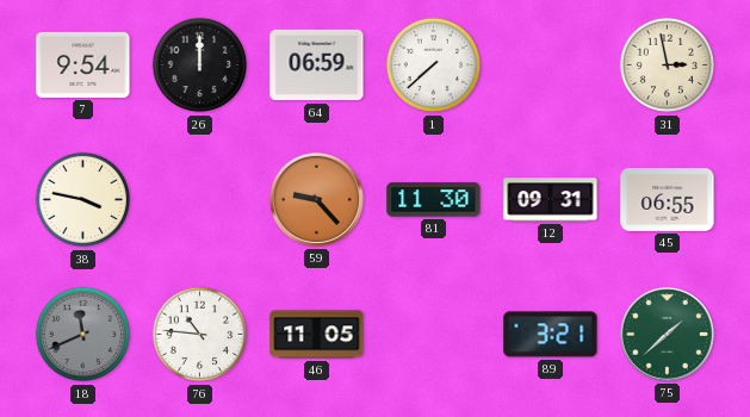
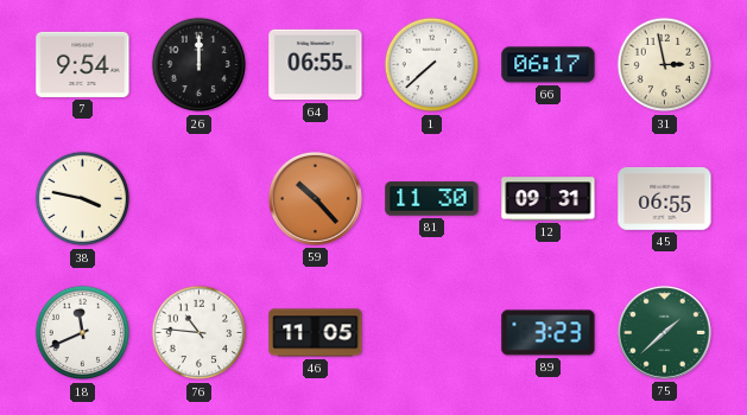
64: 06:59 -> 06:55
66: none -> 06:17
59: 9:23 -> 10:23
18 dial: grey -> white
89: 3:21 -> 3:23
